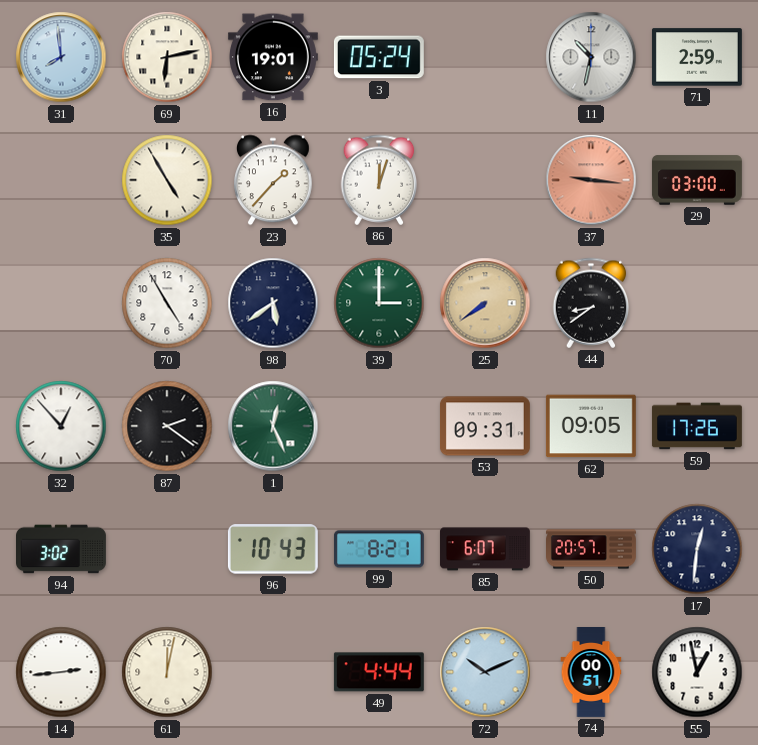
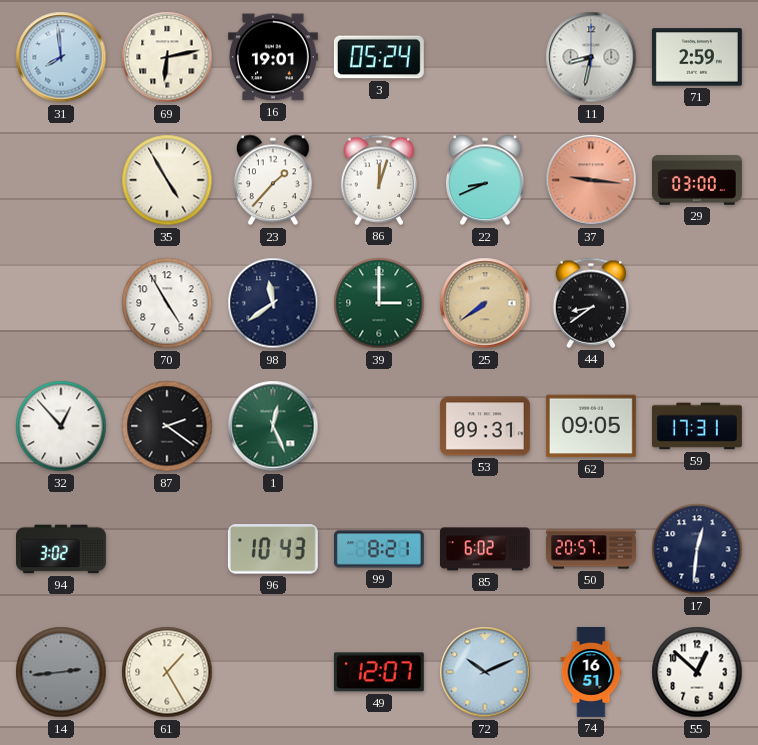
11: 10:32 -> 8:32
22: none -> 8:41
98: 5:39 -> 11:39
59: 17:26 -> 17:31
85: 6:07 -> 6:02
14 dial: white -> grey
61: 12:02 -> 1:25
49: 4:44 -> 12:07
74: 00:51 -> 16:51
55: 12:58 -> 12:52
